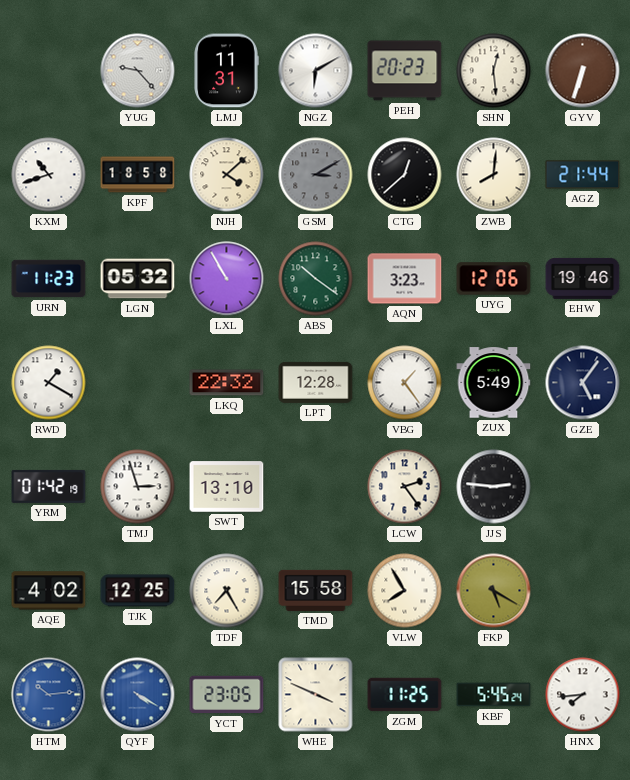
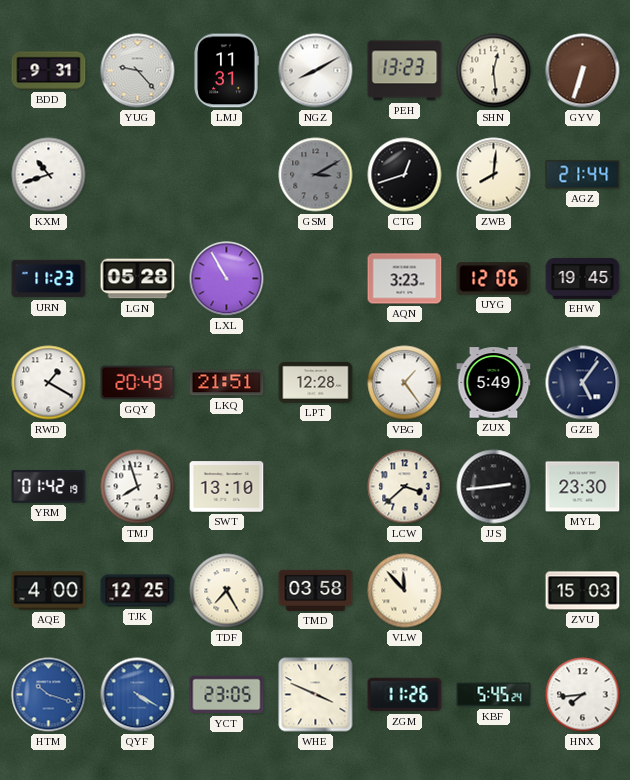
BDD: none -> 9:31
NGZ: 6:10 -> 8:10
PEH: 20:23 -> 13:23
KPF: 18:58 -> none
NJH: 4:08 -> none
CTG: 12:38 -> 12:42
LGN: 05:32 -> 05:28
ABS: 10:21 -> none
EHW: 19:46 -> 19:45
GQY: none -> 20:49
LKQ: 22:32 -> 21:51
TMJ: 2:57 -> 7:57
LCW: 2:24 -> 3:38
JJS: 2:46 -> 2:44
MYL: none -> 23:30
AQE: 4:02 -> 4:00
TMD: 15:58 -> 03:58
VLW: 7:55 -> 11:53
FKP: 5:20 -> none
ZVU: none -> 15:03
HTM: 10:14 -> 10:18
ZGM: 11:25 -> 11:26
